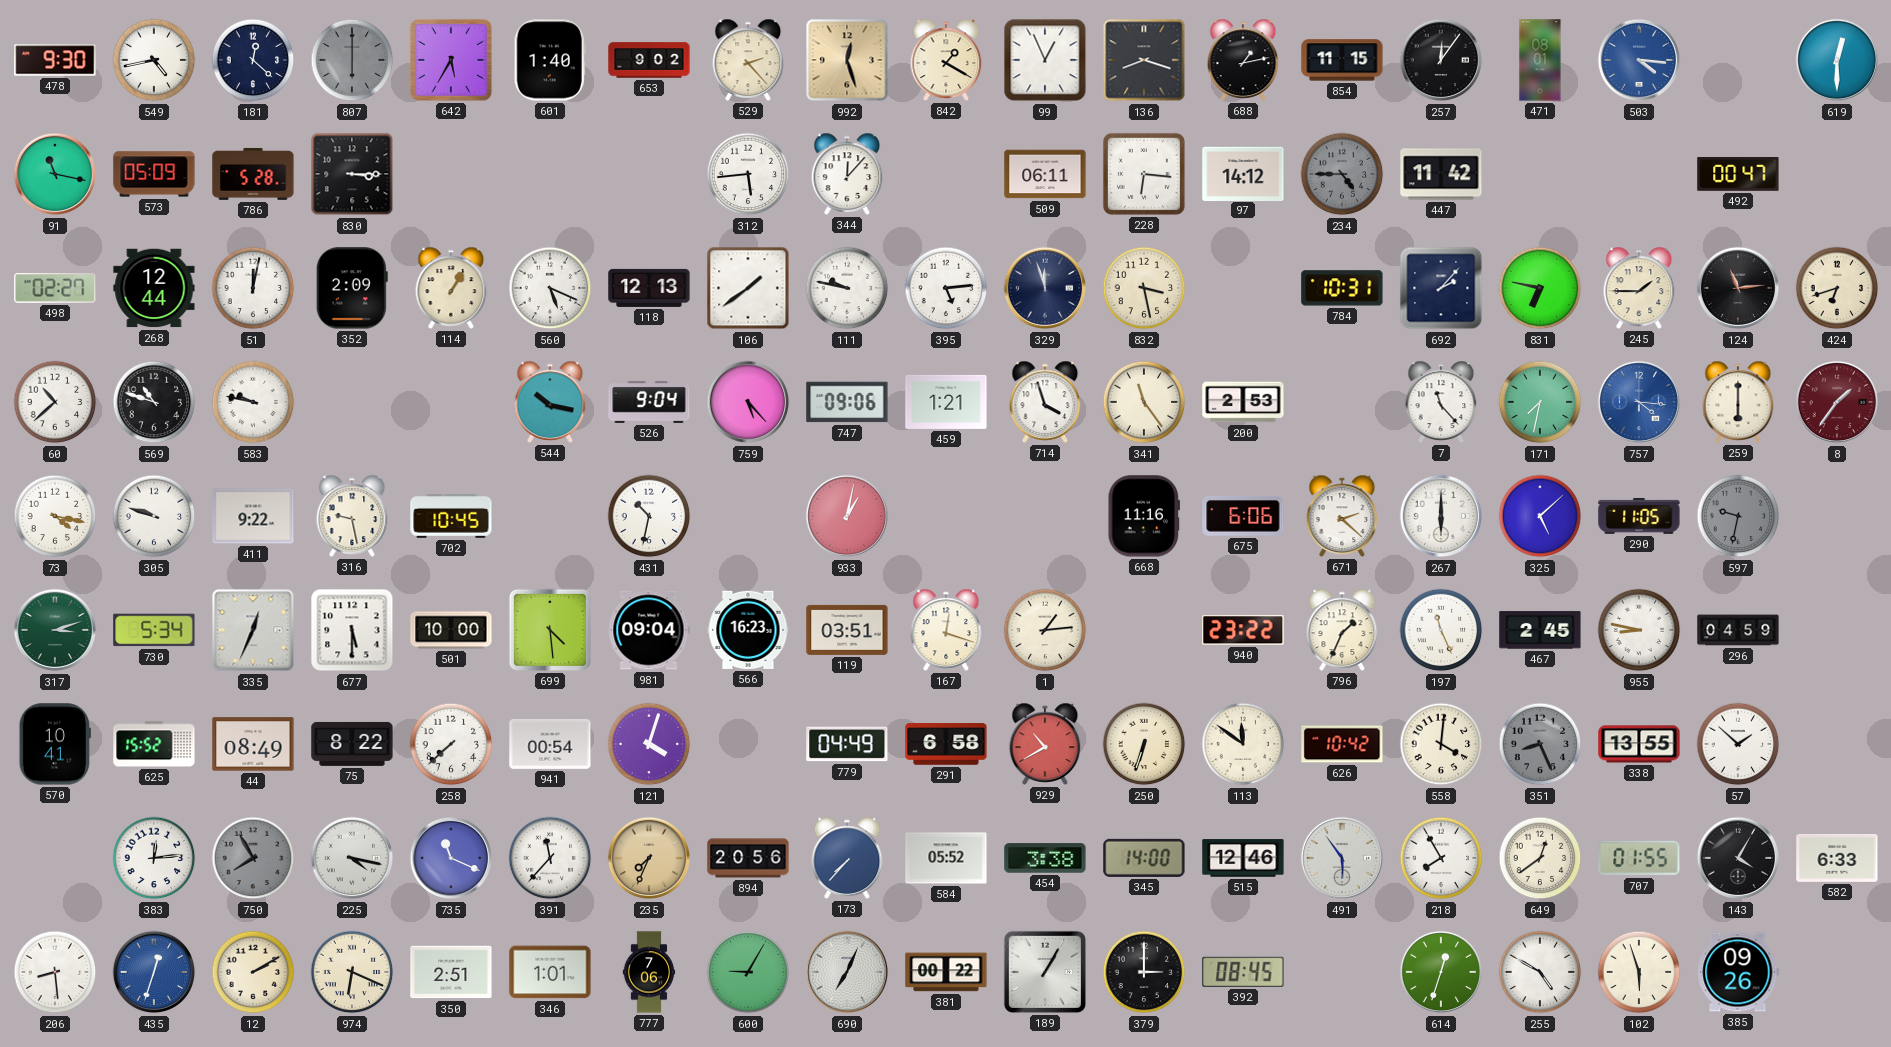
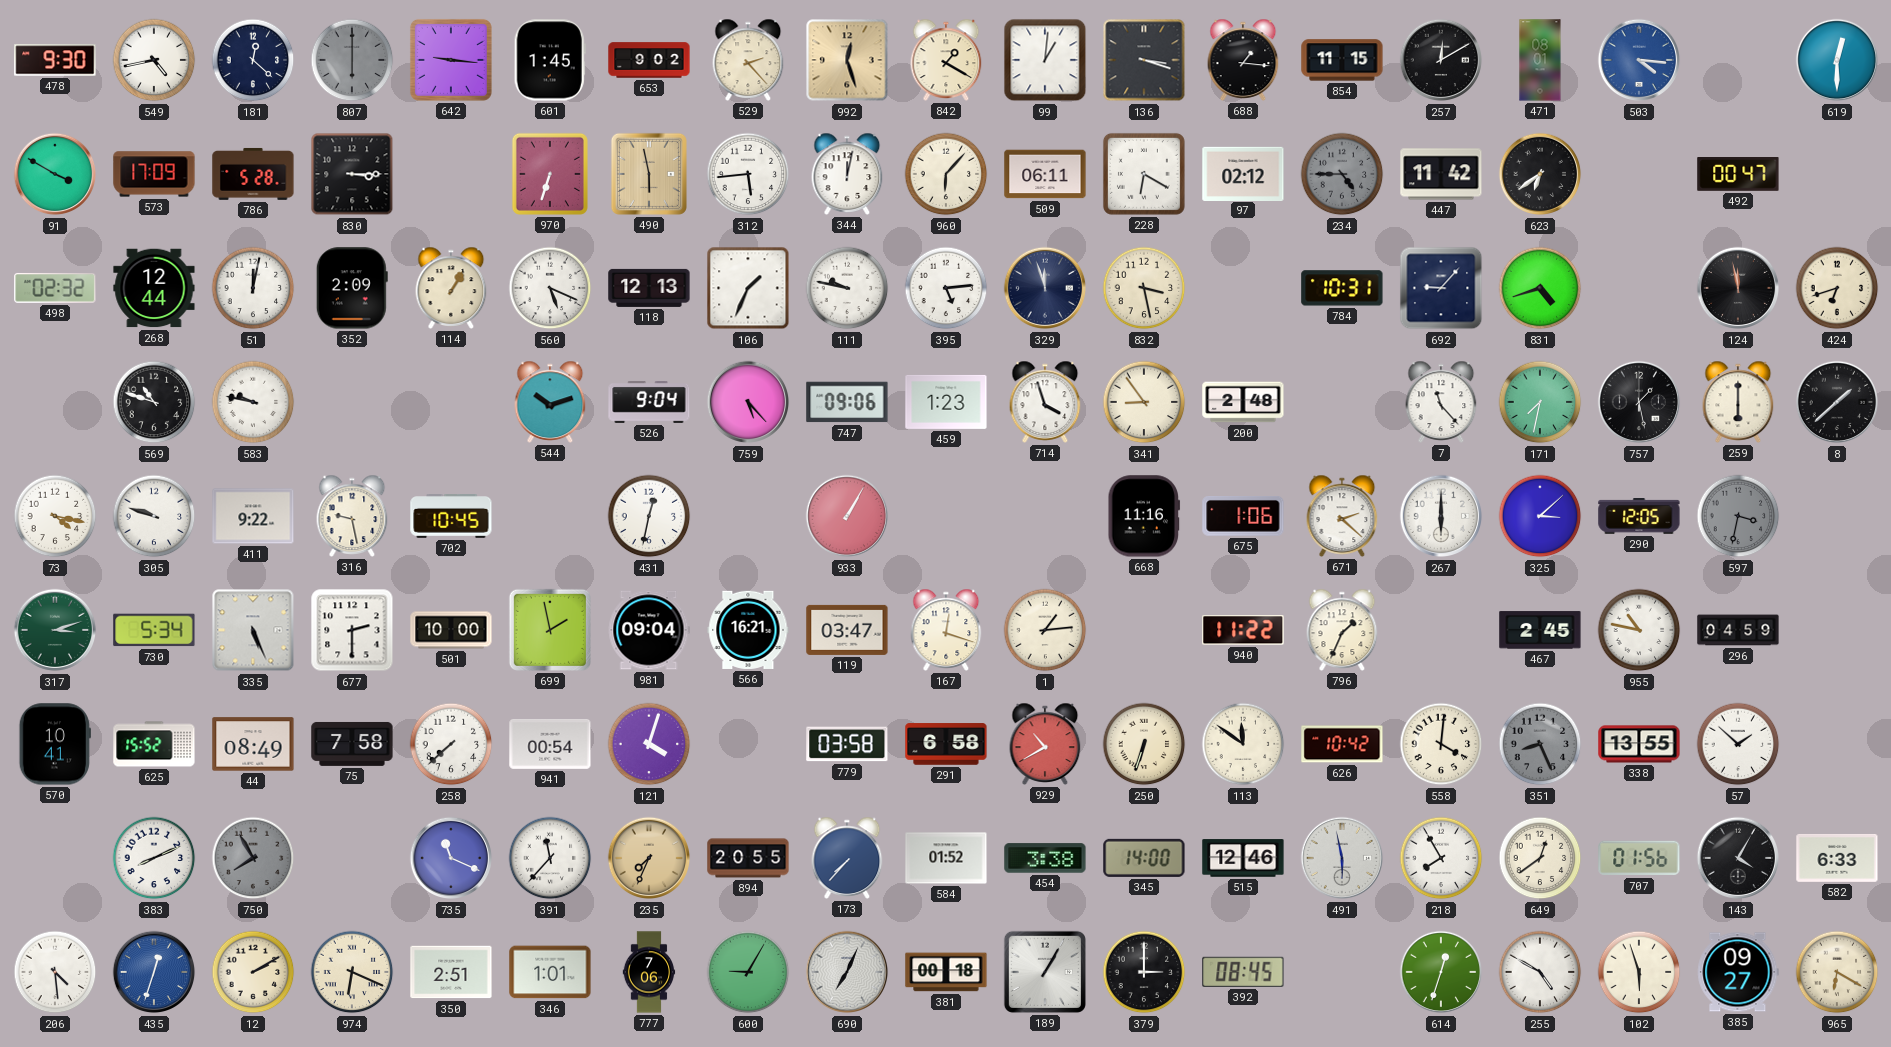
642: 5:35 -> 9:16
601: 1:40 -> 1:45
99: 12:56 -> 1:01
136: 8:18 -> 3:18
688: 1:13 -> 1:16
257: 12:06 -> 12:10
91: 11:17 -> 3:50
573: 05:09 -> 17:09
970: none -> 6:33
490: none -> 5:58
344: 12:07 -> 12:02
960: none -> 6:07
228: 6:16 -> 6:20
97: 14:12 -> 02:12
623: none -> 6:39
498: 02:27 -> 02:32
106: 1:39 -> 1:34
692: 2:07 -> 9:07
831: 6:47 -> 4:42
245: 1:45 -> none
124: 11:14 -> 11:58
60: 10:38 -> none
544: 10:17 -> 10:12
459: 1:21 -> 1:23
341: 11:24 -> 8:54
200: 2:53 -> 2:48
757: 4:16 -> 1:28
757 dial: blue -> black
8: 1:36 -> 1:38
8 dial: burgundy -> black
431: 10:32 -> 12:32
933: 1:02 -> 1:05
675: 6:06 -> 1:06
325: 5:08 -> 3:08
290: 11:05 -> 12:05
597: 9:32 -> 3:32
335: 12:34 -> 5:26
677: 5:30 -> 2:30
699: 4:29 -> 1:58
566: 16:23 -> 16:21
119: 03:51 -> 03:47
940: 23:22 -> 11:22
197: 11:26 -> none
955: 8:47 -> 10:47
75: 8:22 -> 7:58
779: 04:49 -> 03:58
383: 12:14 -> 8:11
225: 4:17 -> none
894: 20:56 -> 20:55
584: 05:52 -> 01:52
491: 5:54 -> 5:58
707: 01:55 -> 01:56
206: 8:29 -> 4:29
381: 00:22 -> 00:18
385: 09:26 -> 09:27
965: none -> 6:20
